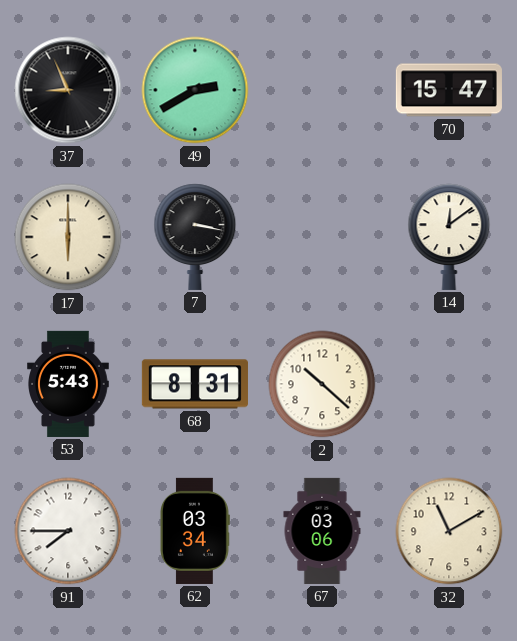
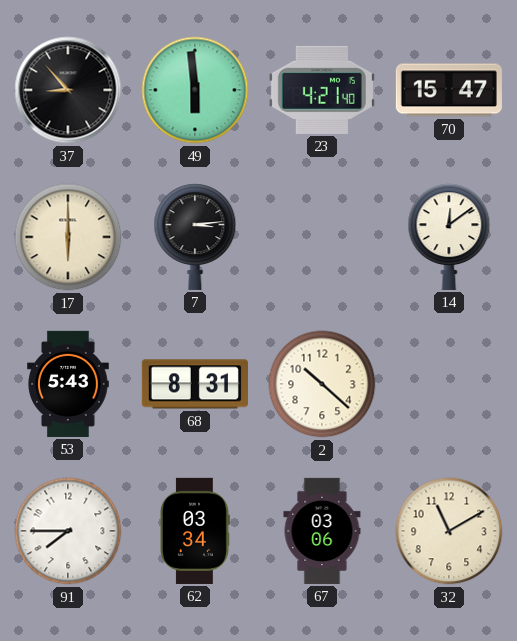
37: 8:56 -> 8:53
49: 2:40 -> 5:59
23: none -> 4:21
7: 3:17 -> 3:14
